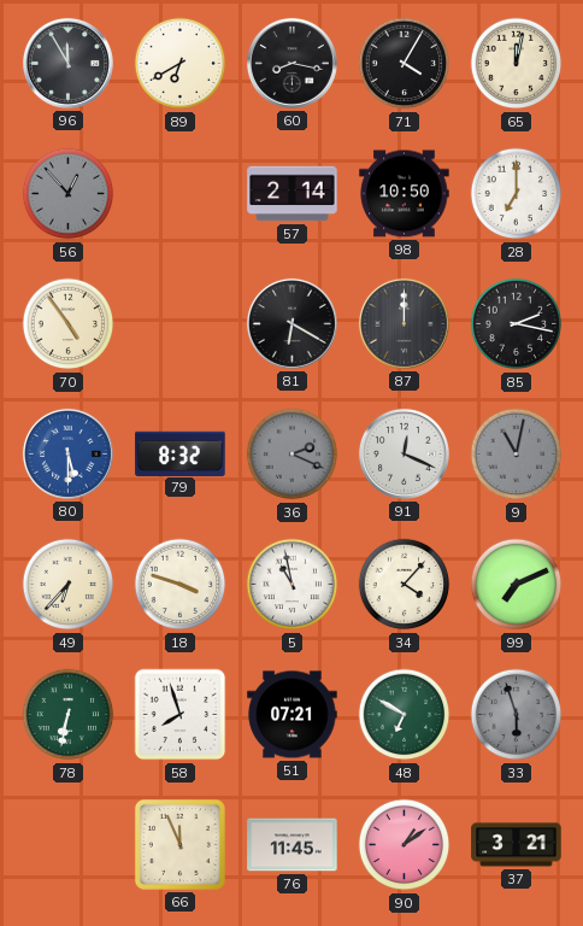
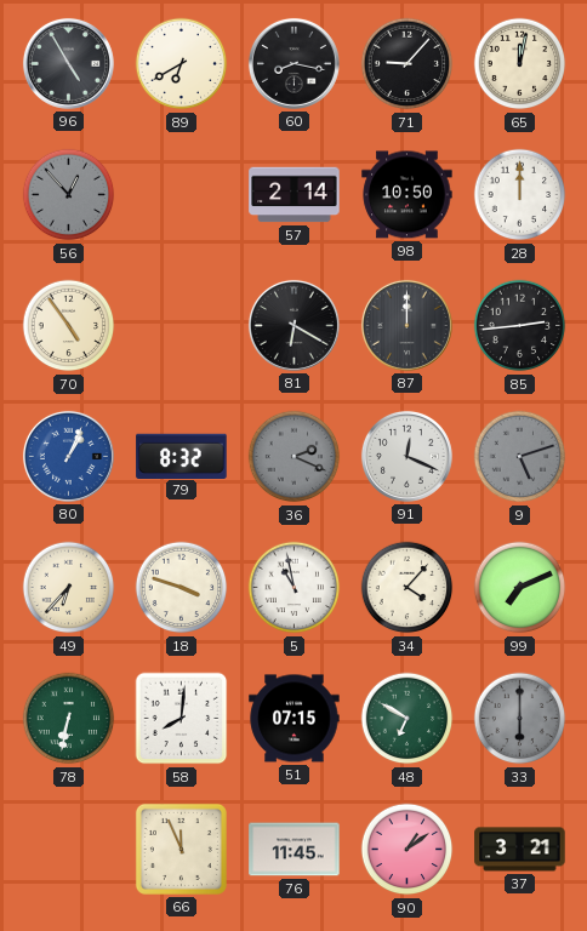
96: 11:55 -> 4:55
71: 4:05 -> 9:07
28: 7:00 -> 12:00
85: 2:17 -> 2:44
80: 5:30 -> 1:04
9: 11:02 -> 5:12
58: 7:57 -> 8:01
51: 07:21 -> 07:15
33: 5:57 -> 6:00
